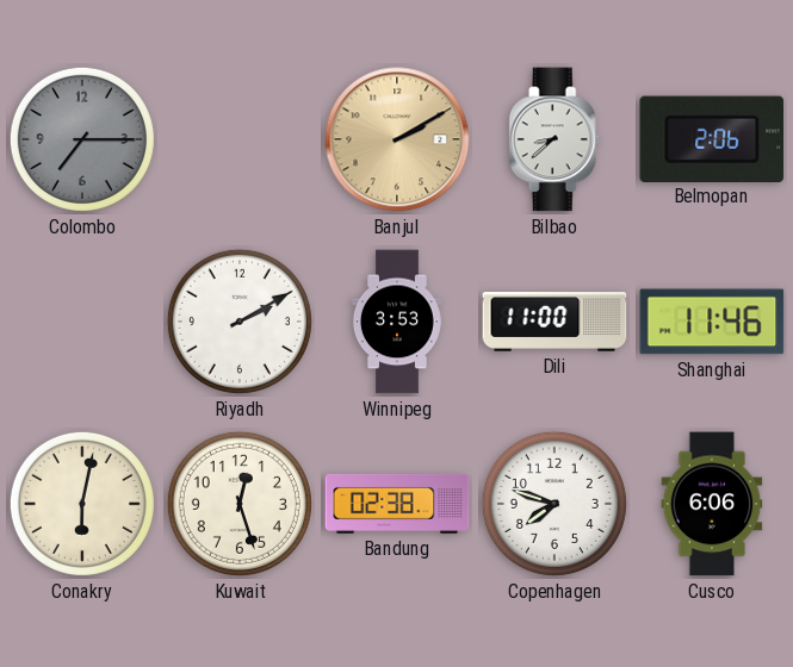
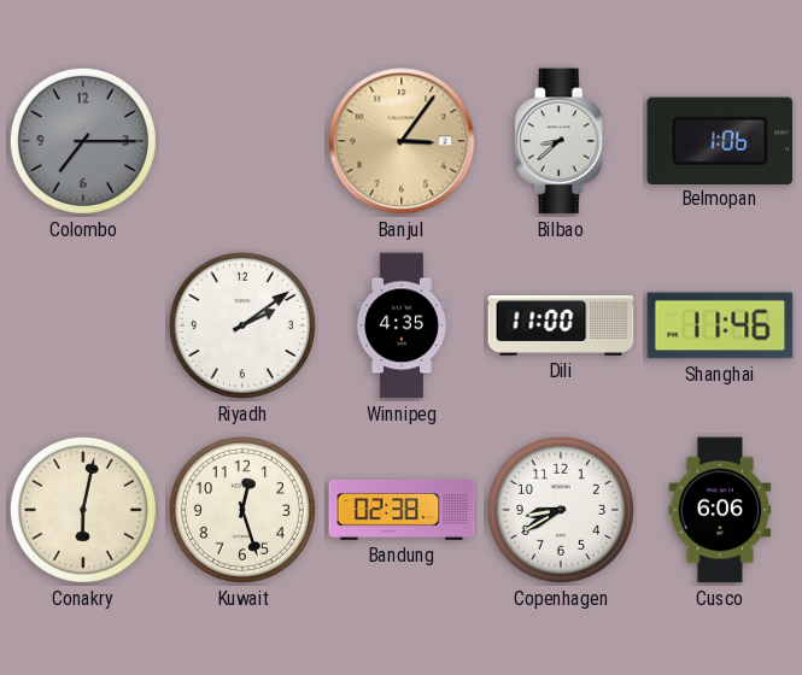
Banjul: 2:10 -> 3:06
Belmopan: 2:06 -> 1:06
Riyadh: 2:10 -> 2:09
Winnipeg: 3:53 -> 4:35
Copenhagen: 7:48 -> 8:40
